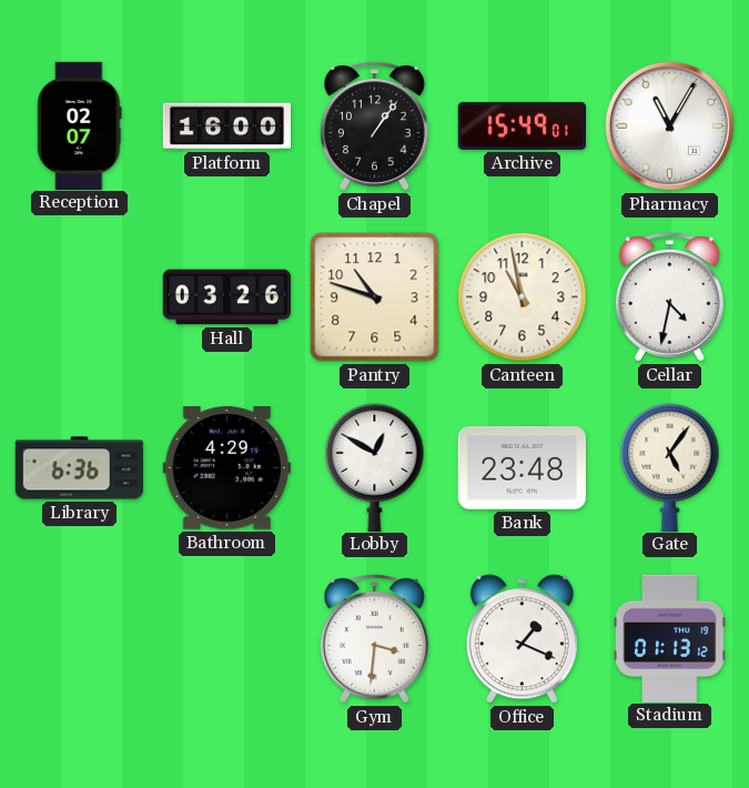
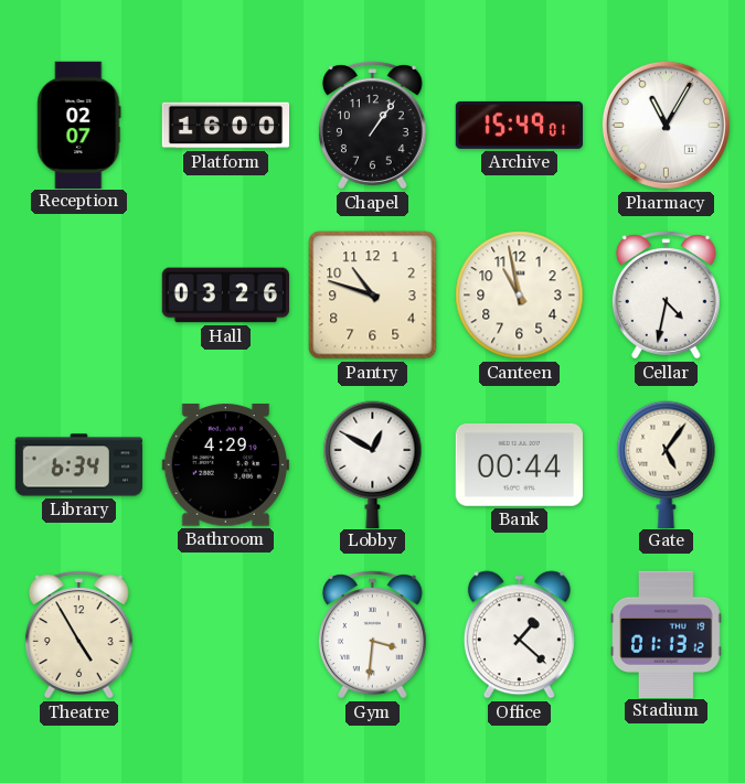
Library: 6:36 -> 6:34
Bank: 23:48 -> 00:44
Theatre: none -> 4:55
Office: 1:19 -> 1:22
